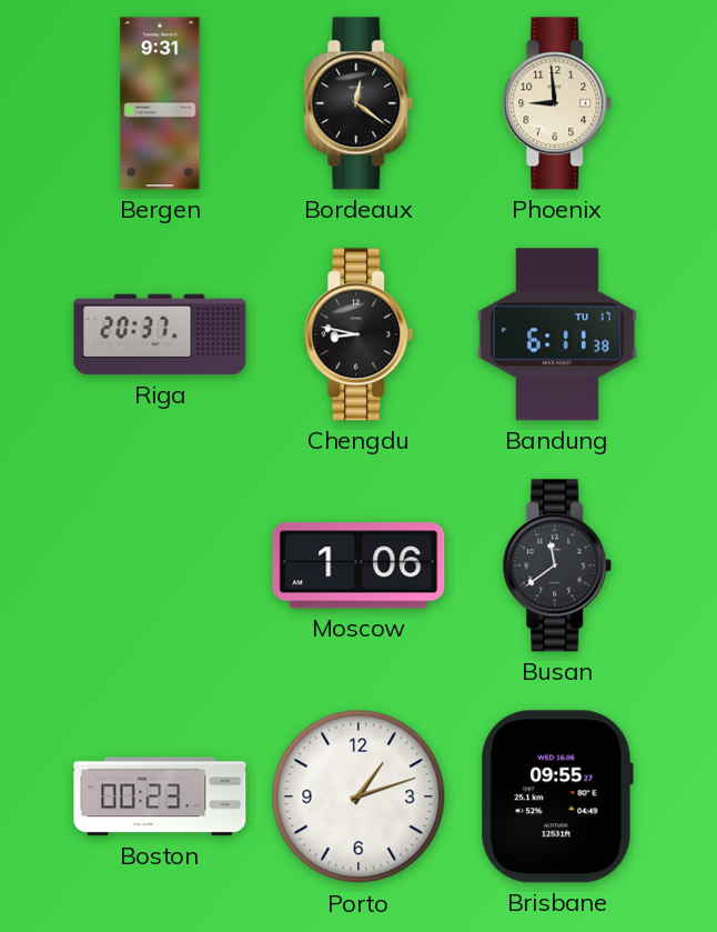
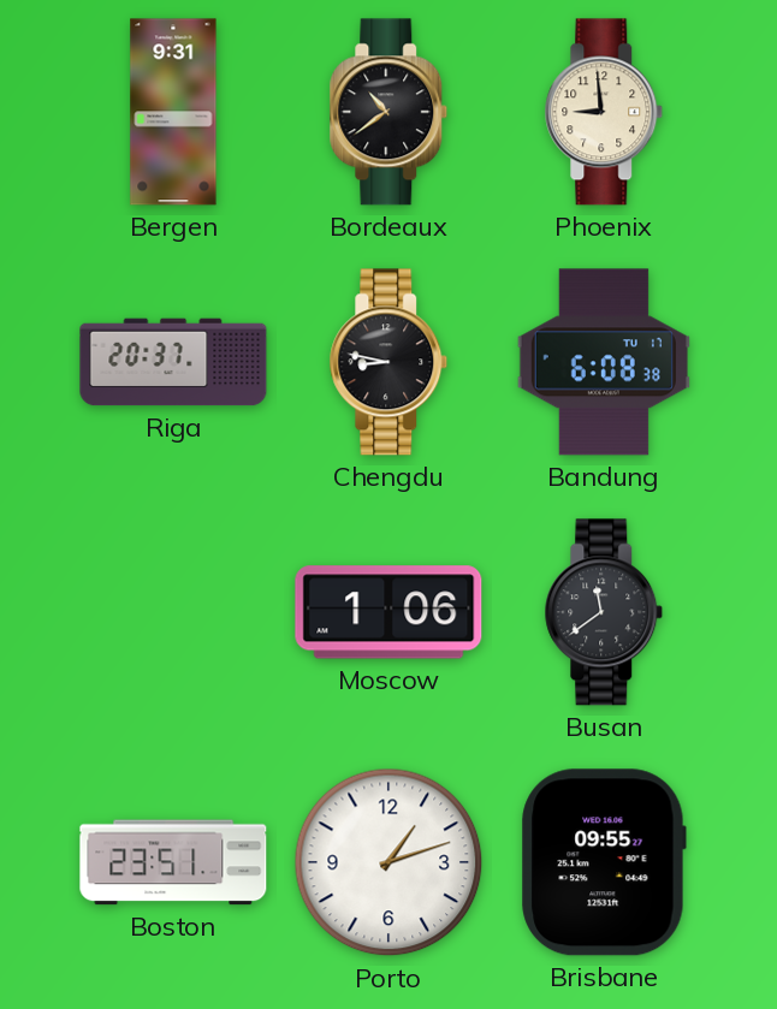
Bordeaux: 12:21 -> 10:39
Bandung: 6:11 -> 6:08
Boston: 00:23 -> 23:51
